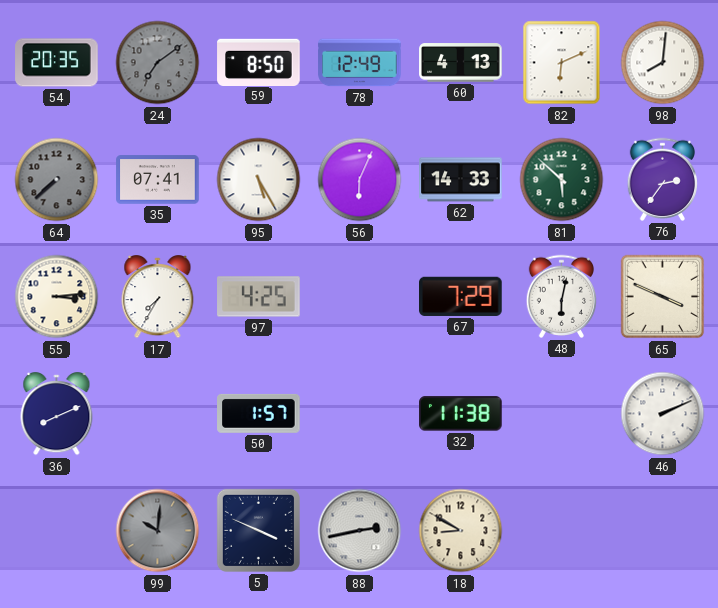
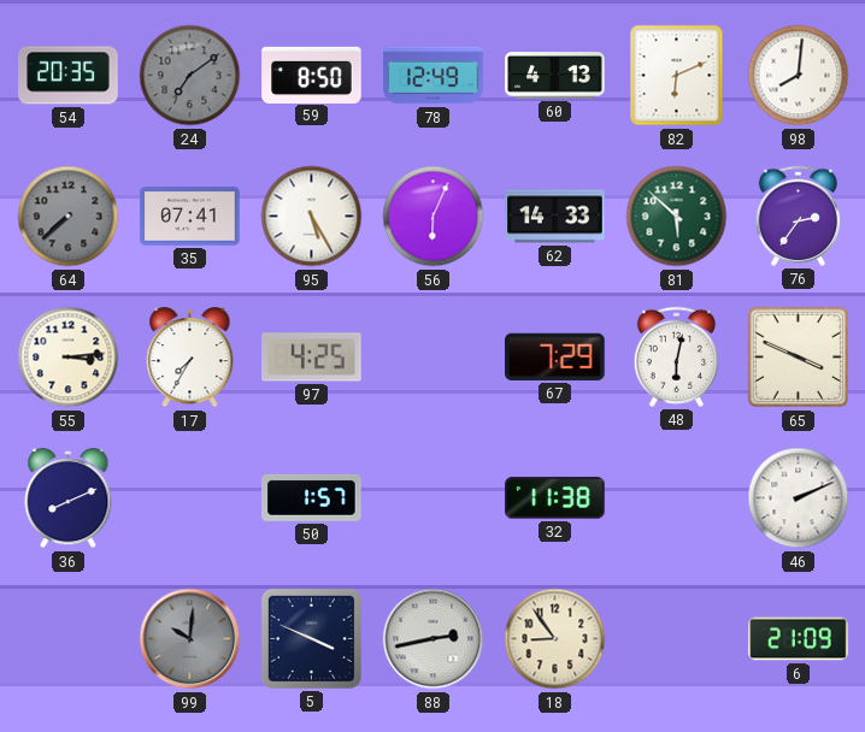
18: 8:50 -> 8:54
6: none -> 21:09
